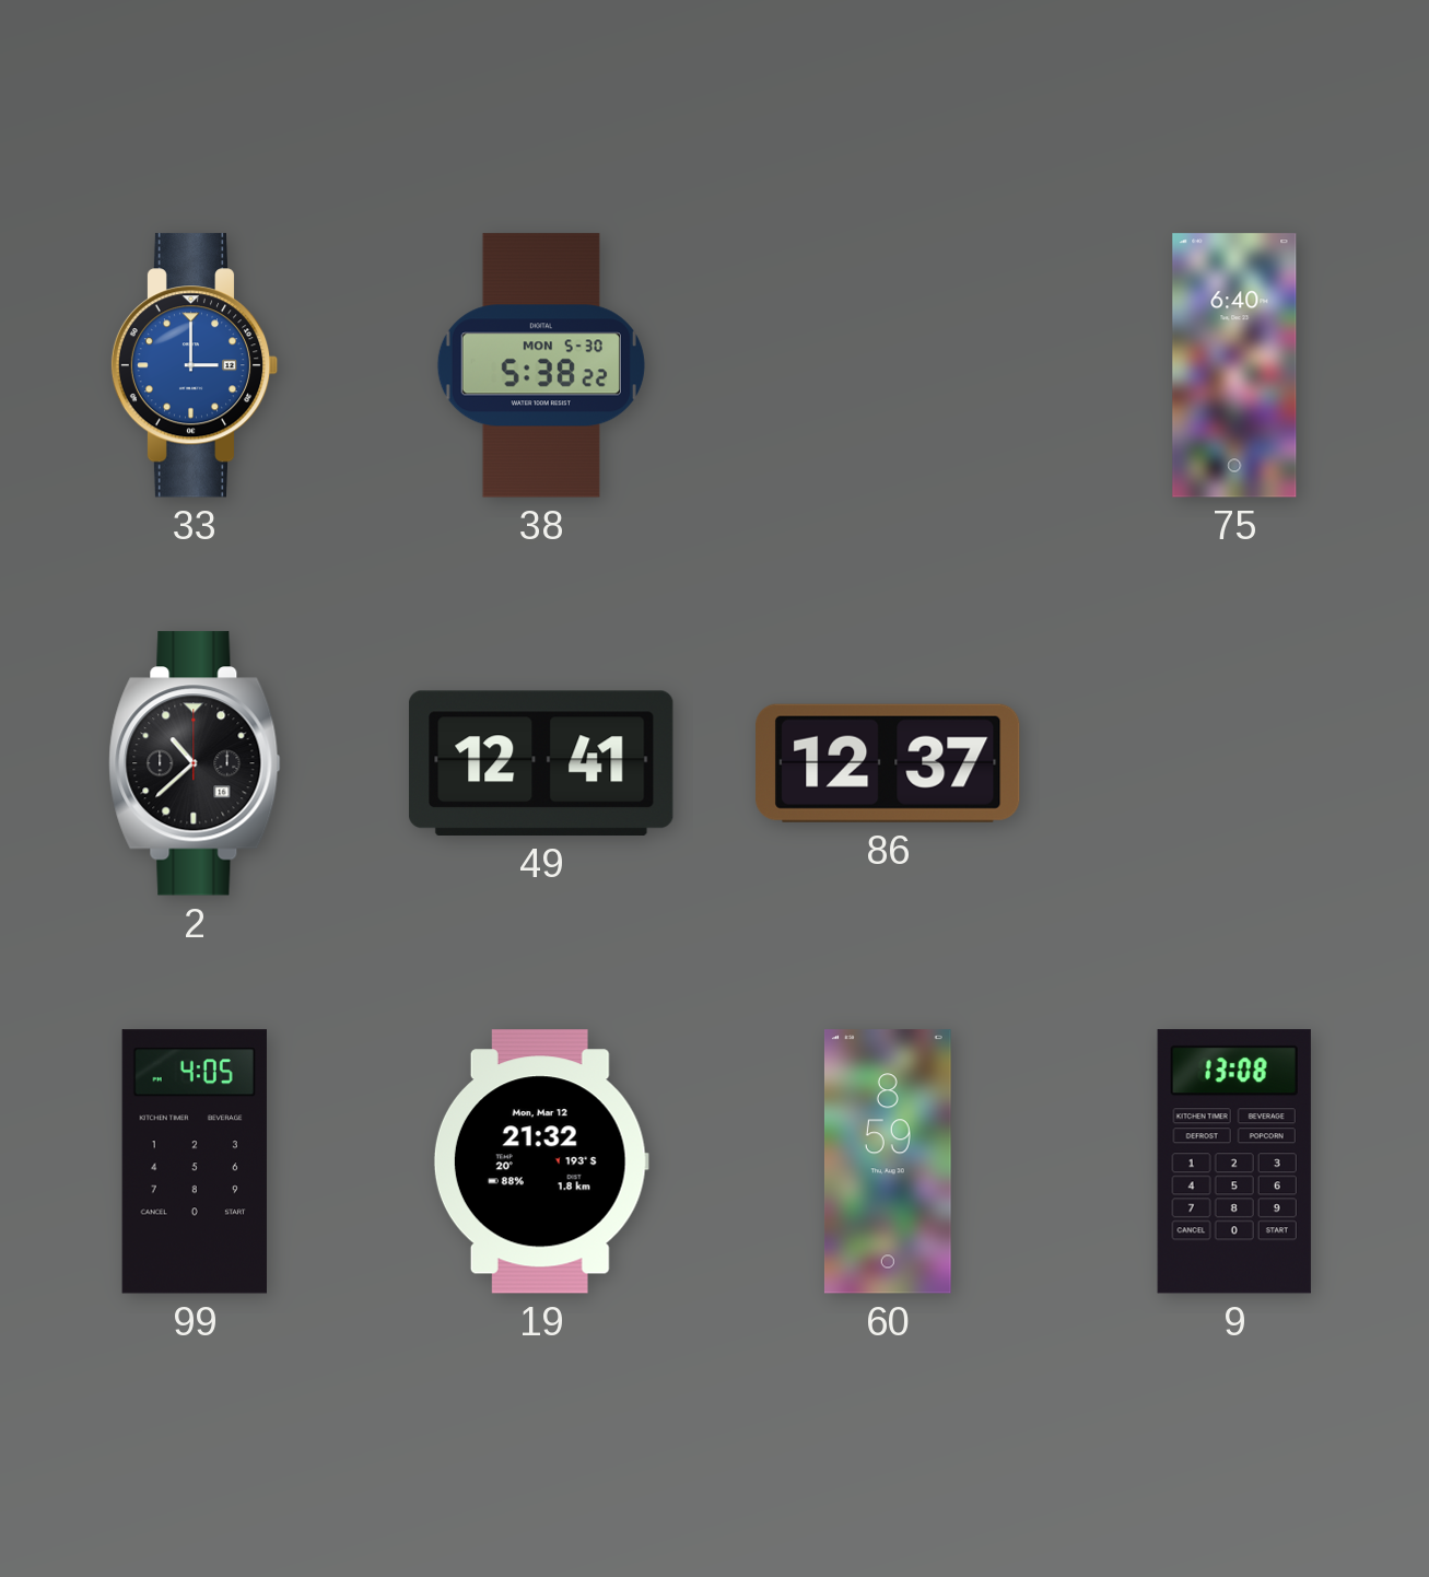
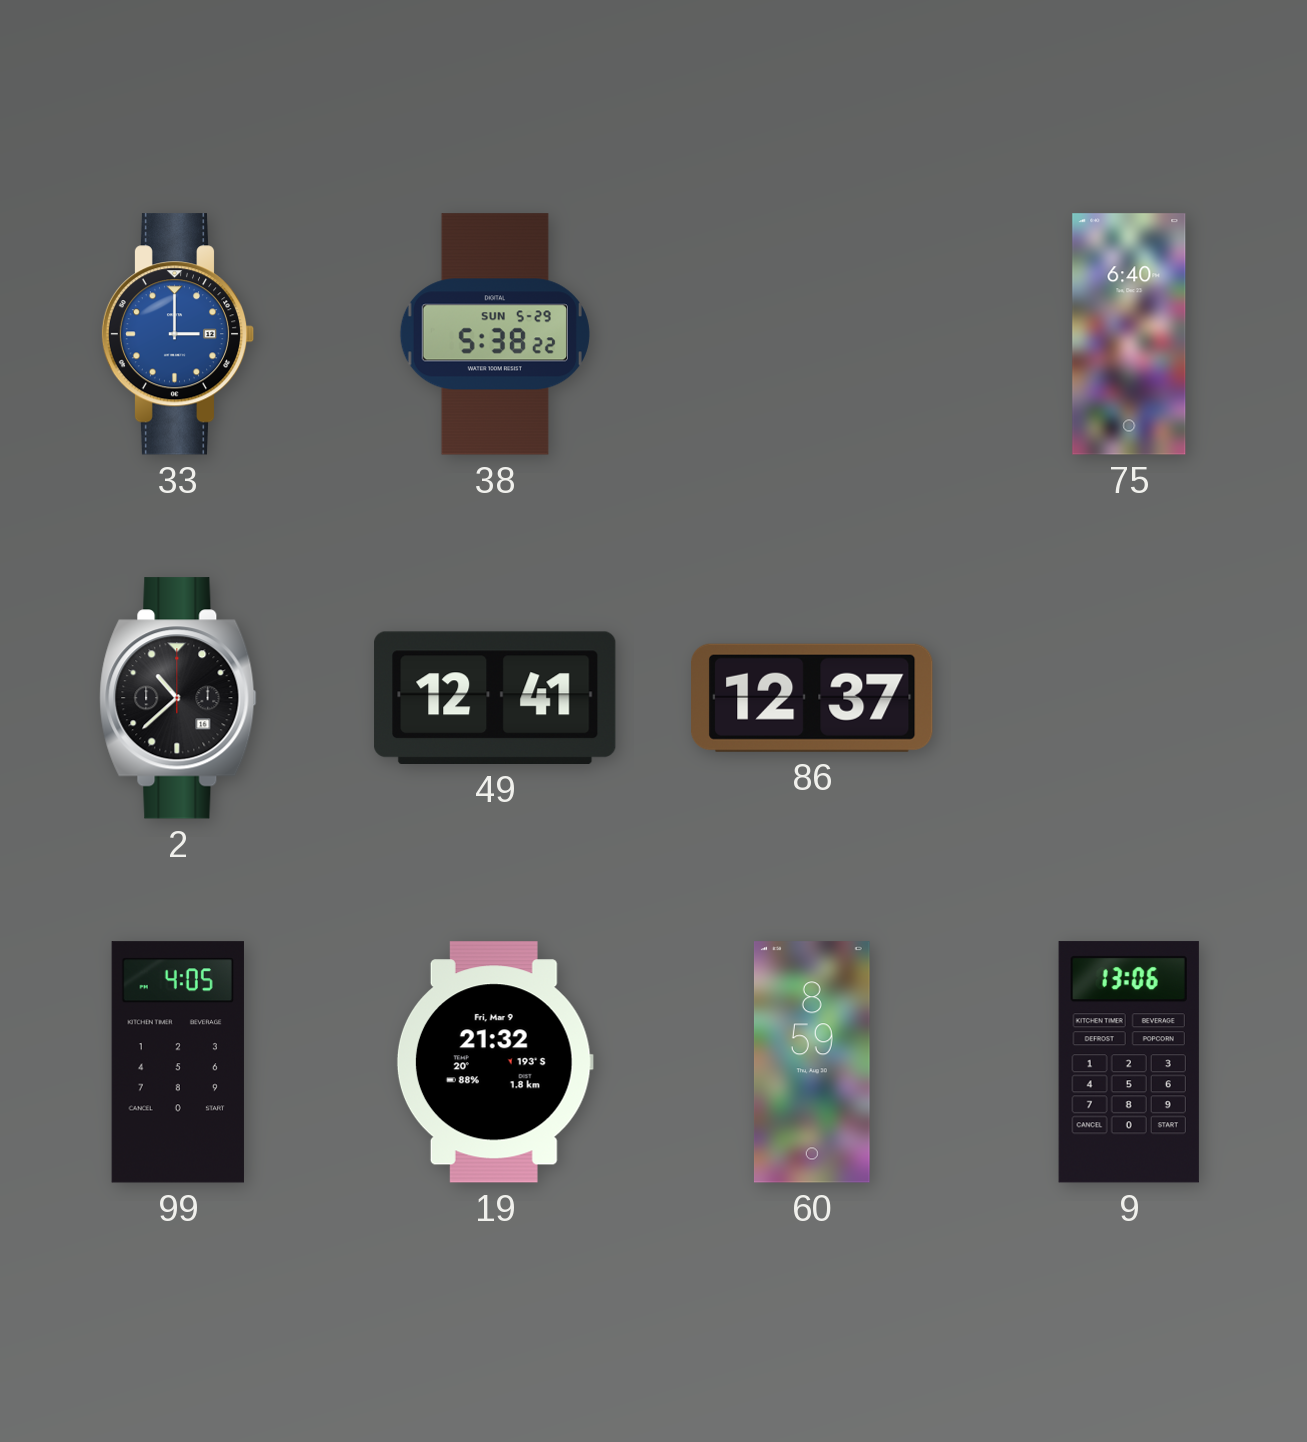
38 date: MON 5-30 -> SUN 5-29
19 date: Mon, Mar 12 -> Fri, Mar 9
9: 13:08 -> 13:06
